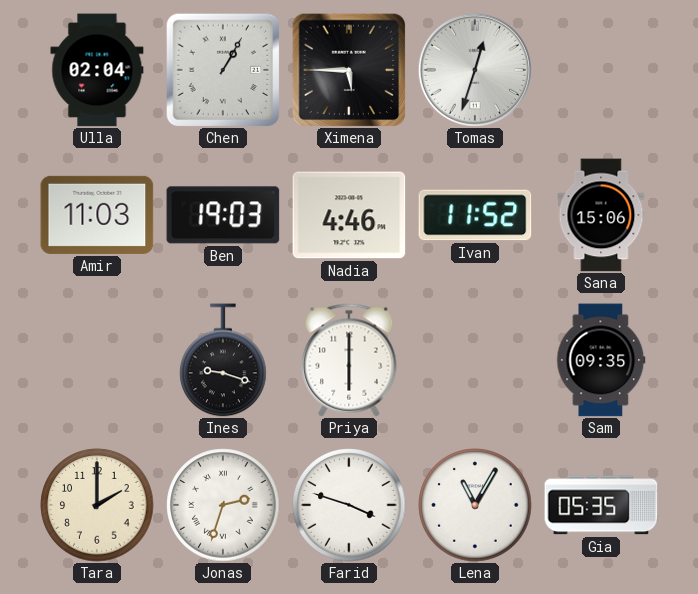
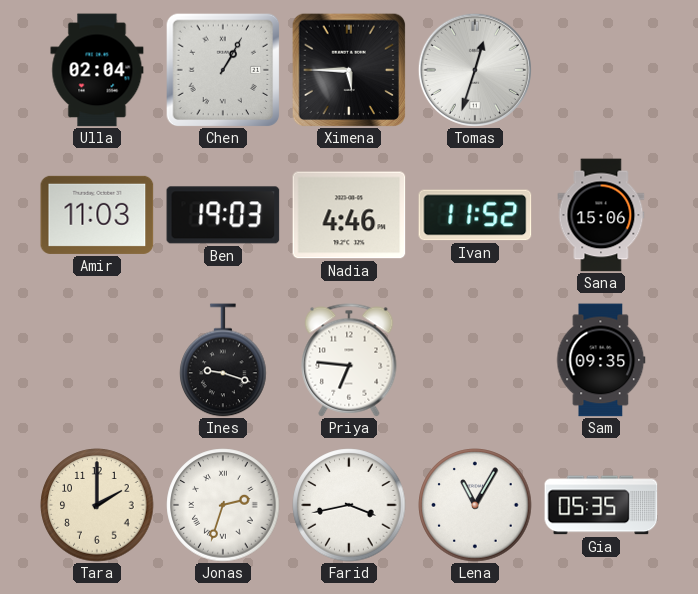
Priya: 6:00 -> 6:46
Farid: 3:48 -> 3:43
